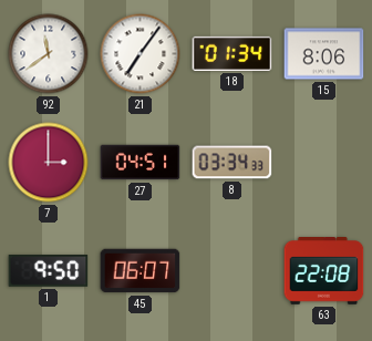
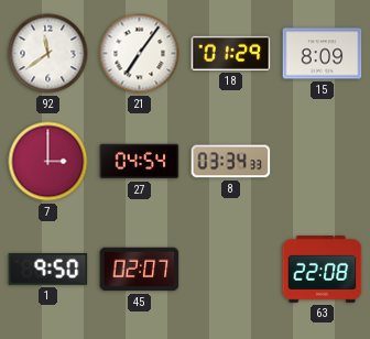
18: 01:34 -> 01:29
15: 8:06 -> 8:09
27: 04:51 -> 04:54
45: 06:07 -> 02:07
